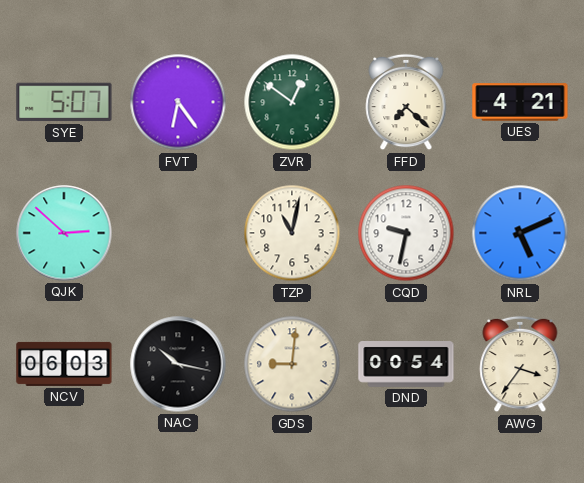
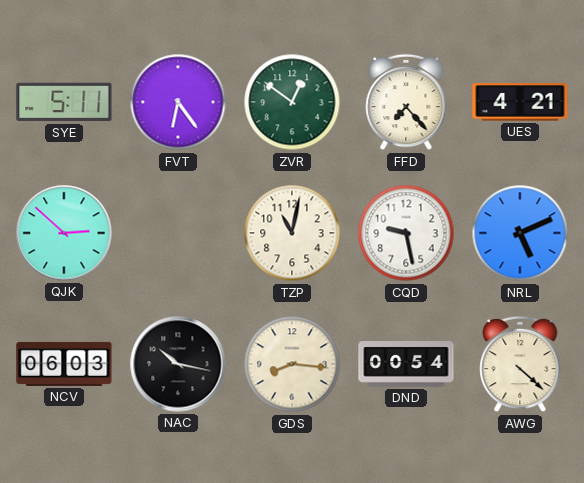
SYE: 5:07 -> 5:11
FFD: 7:22 -> 7:23
CQD: 9:32 -> 9:28
GDS: 9:01 -> 8:16
AWG: 3:36 -> 4:22
